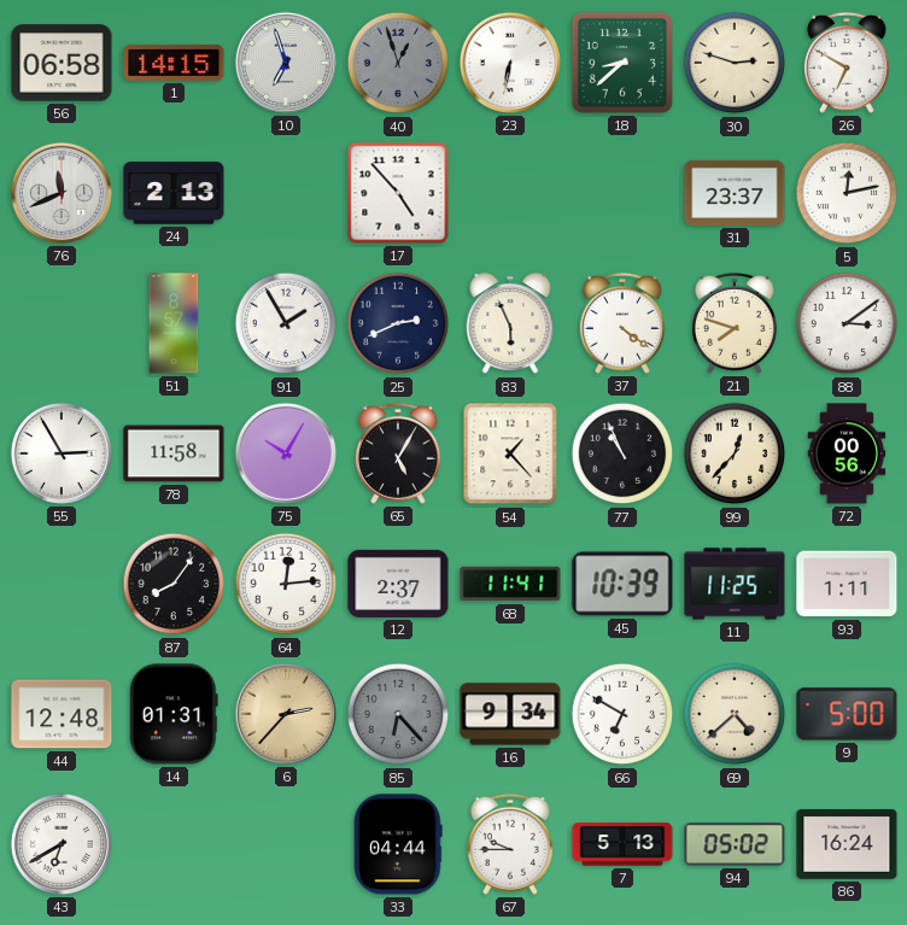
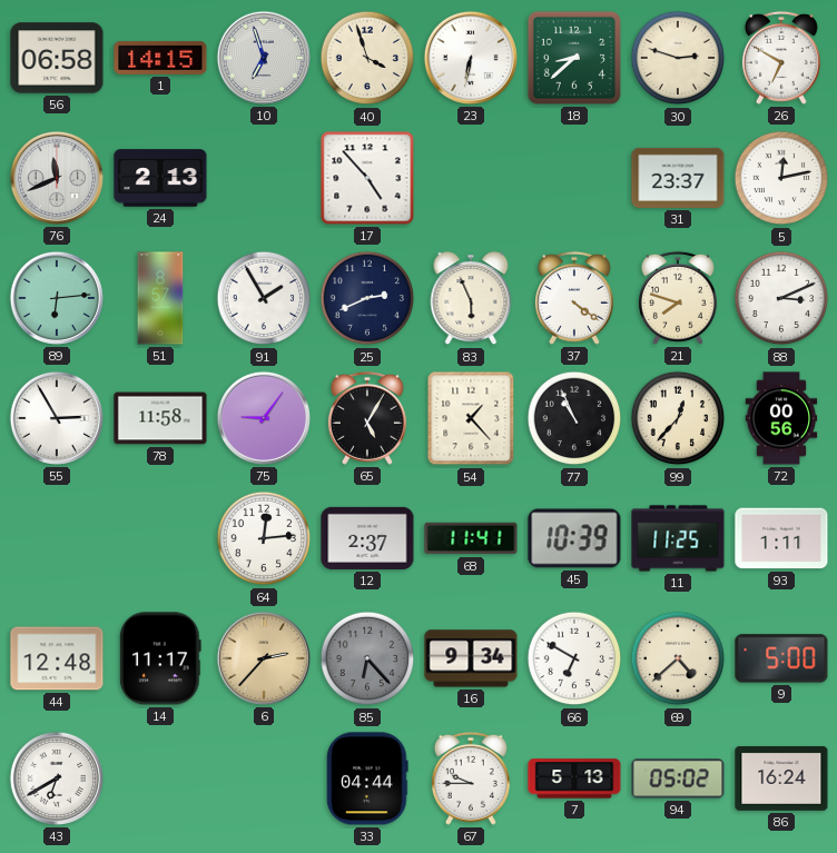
40: 12:57 -> 3:57
40 dial: grey -> cream
89: none -> 6:14
88: 3:09 -> 3:11
75: 10:05 -> 9:06
87: 8:06 -> none
14: 01:31 -> 11:17
